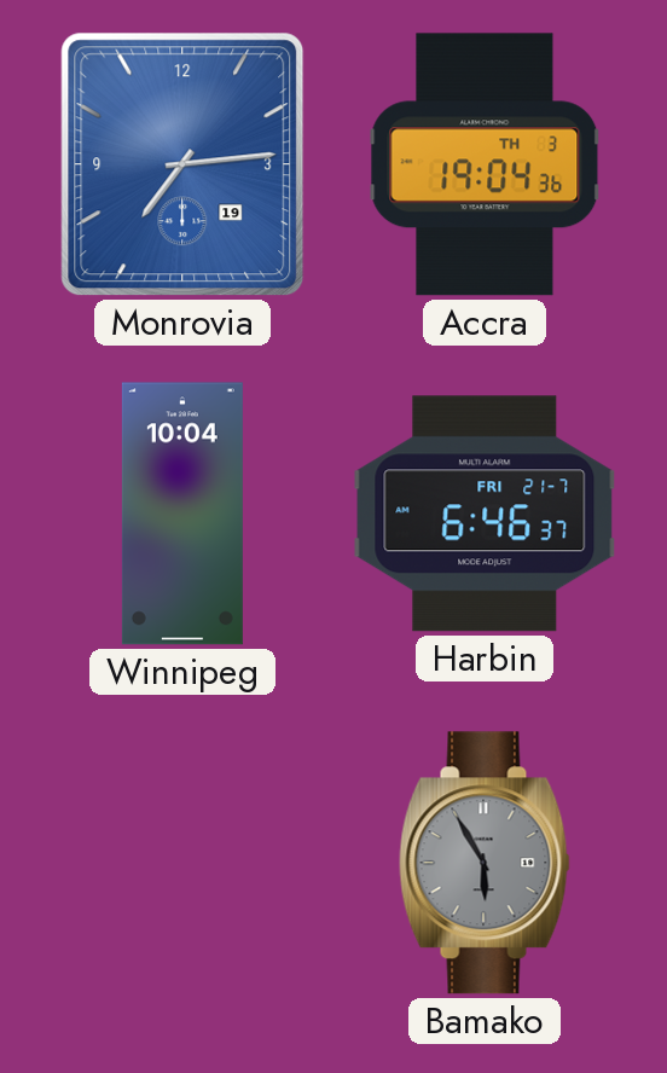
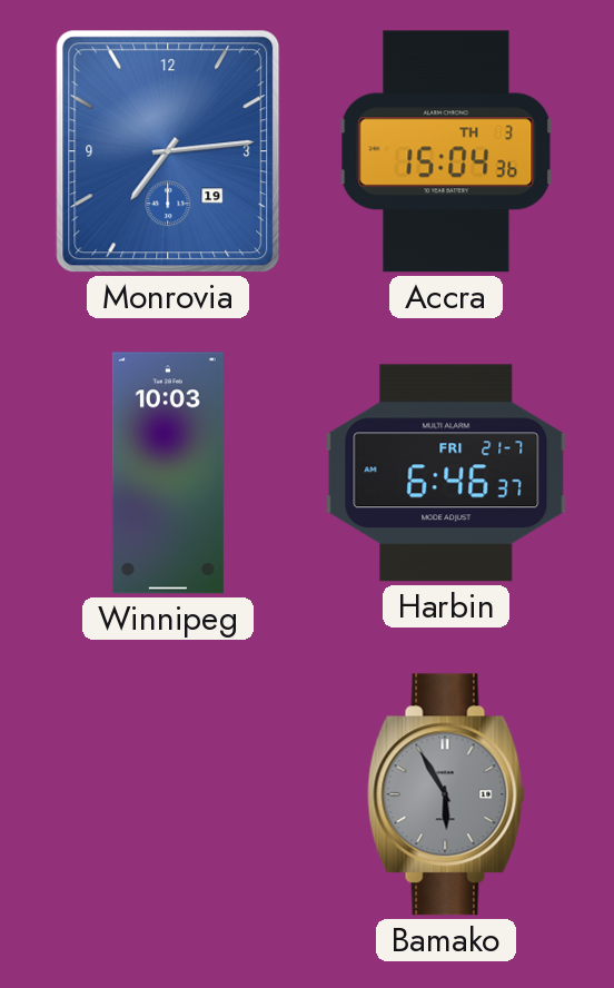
Accra: 19:04 -> 15:04
Winnipeg: 10:04 -> 10:03
